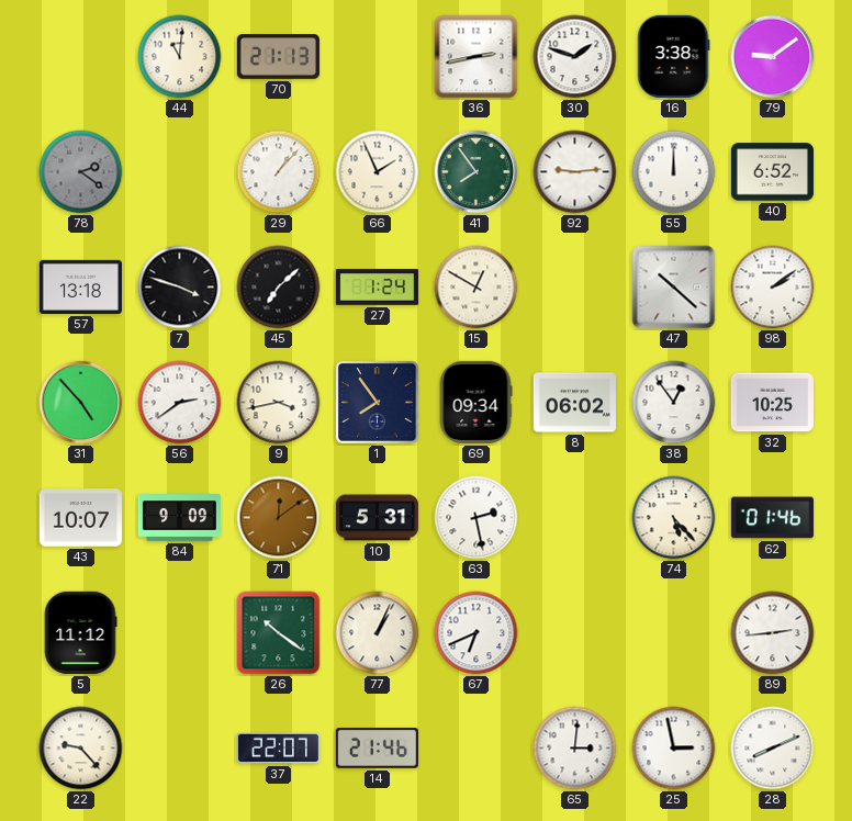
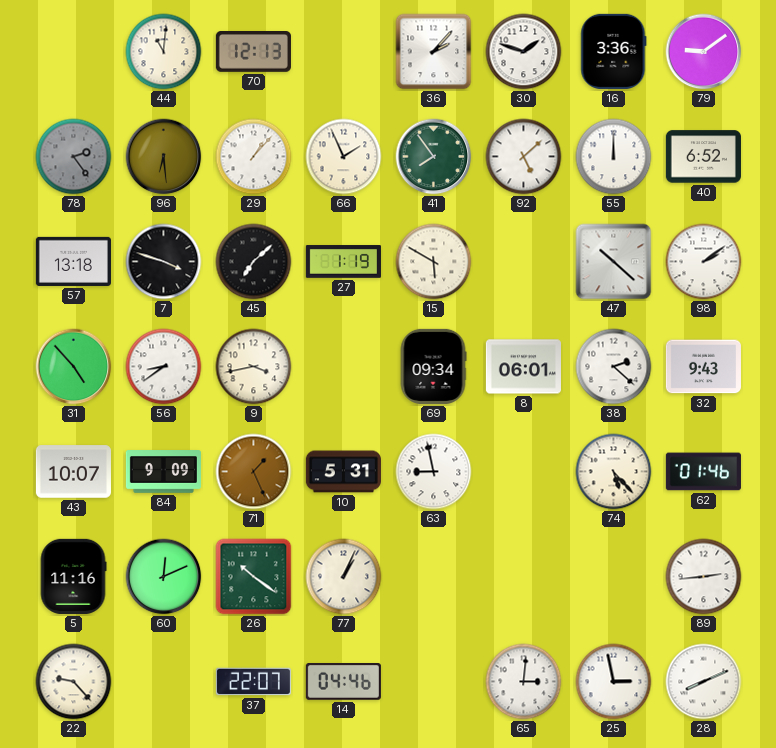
70: 21:13 -> 12:13
36: 2:43 -> 2:07
16: 3:38 -> 3:36
78: 2:21 -> 2:24
96: none -> 6:29
92: 9:14 -> 5:08
27: 1:24 -> 1:19
15: 12:50 -> 5:50
56: 2:39 -> 8:39
1: 7:54 -> none
8: 06:02 -> 06:01
38: 12:54 -> 2:22
32: 10:25 -> 9:43
71: 12:09 -> 1:26
63: 2:28 -> 8:58
5: 11:12 -> 11:16
60: none -> 12:11
67: 6:41 -> none
14: 21:46 -> 04:46
